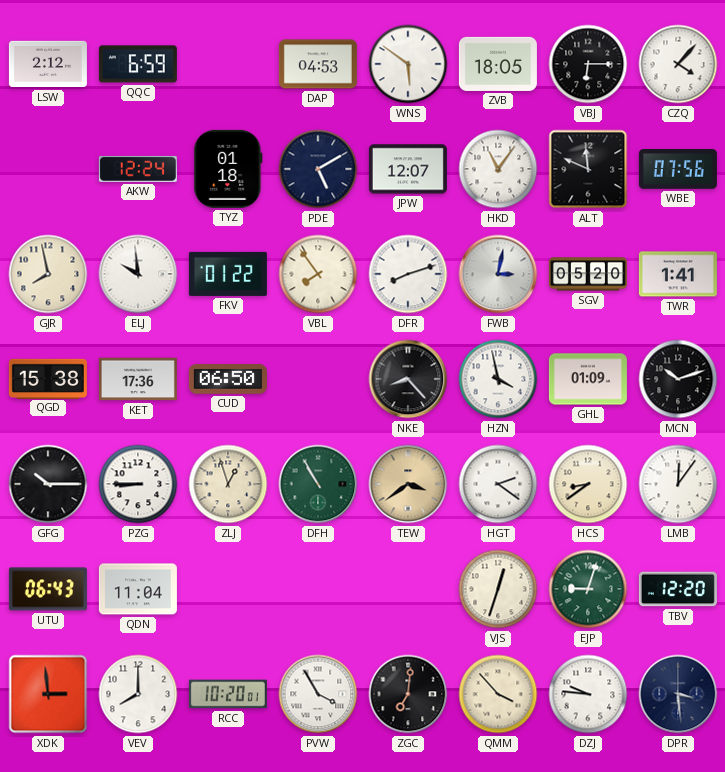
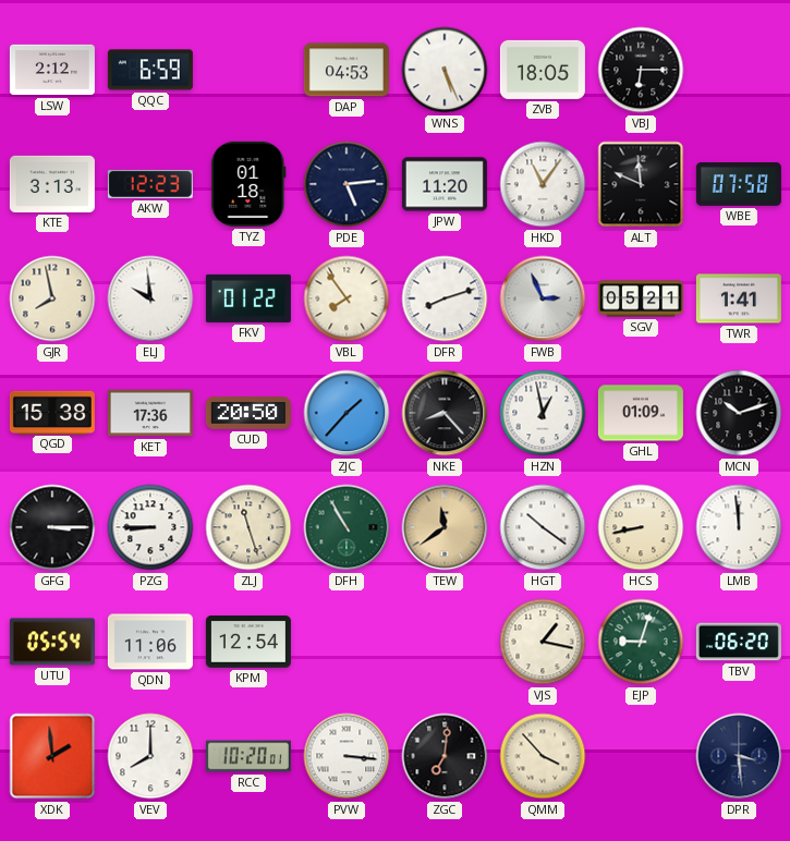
WNS: 5:51 -> 5:26
CZQ: 4:07 -> none
KTE: none -> 3:13
AKW: 12:24 -> 12:23
PDE: 5:10 -> 5:14
JPW: 12:07 -> 11:20
WBE: 07:56 -> 07:58
FWB: 3:02 -> 2:56
SGV: 05:20 -> 05:21
CUD: 06:50 -> 20:50
ZJC: none -> 1:37
HZN: 3:58 -> 12:58
GFG: 10:15 -> 3:15
ZLJ: 12:57 -> 11:27
TEW: 3:39 -> 11:39
HGT: 2:21 -> 10:21
HCS: 8:39 -> 8:43
LMB: 12:06 -> 11:59
UTU: 06:43 -> 05:54
QDN: 11:04 -> 11:06
KPM: none -> 12:54
VJS: 12:33 -> 1:17
TBV: 12:20 -> 06:20
XDK: 2:59 -> 1:59
PVW: 3:55 -> 3:16
DZJ: 9:46 -> none
